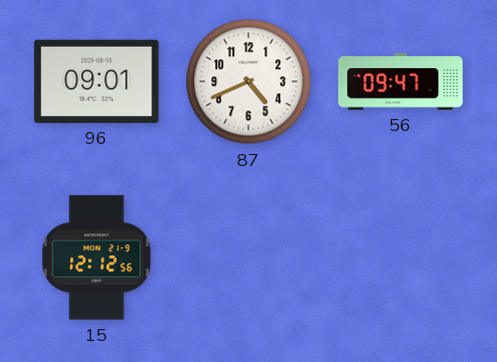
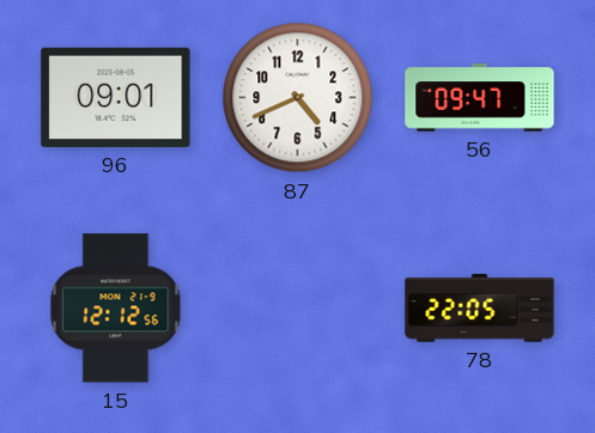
78: none -> 22:05
